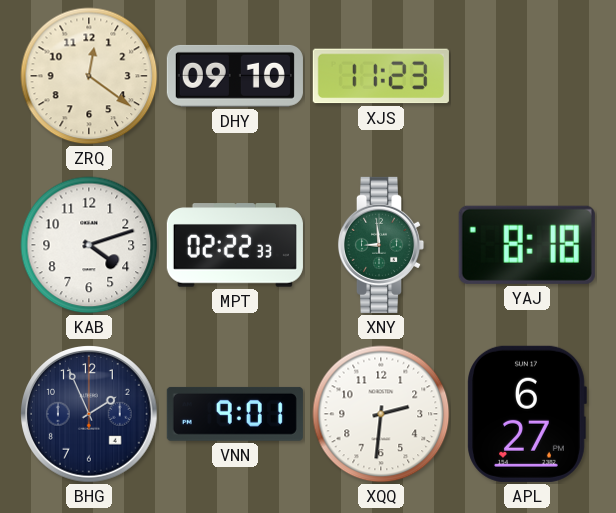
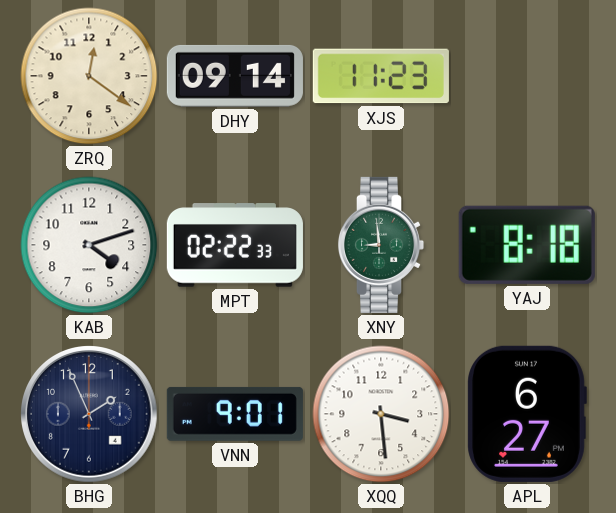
DHY: 09:10 -> 09:14
XQQ: 2:31 -> 3:29
